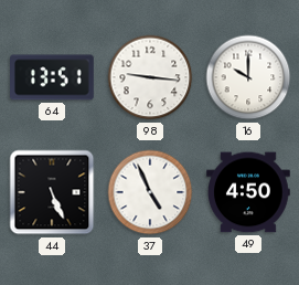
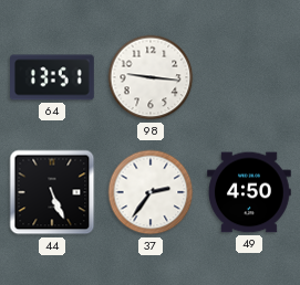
16: 10:00 -> none
37: 4:56 -> 2:36
